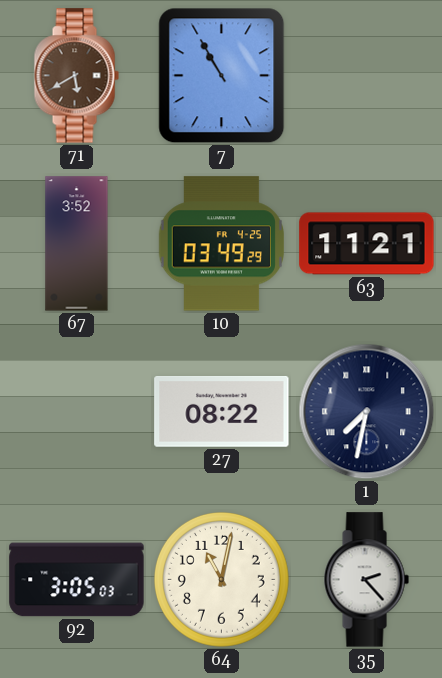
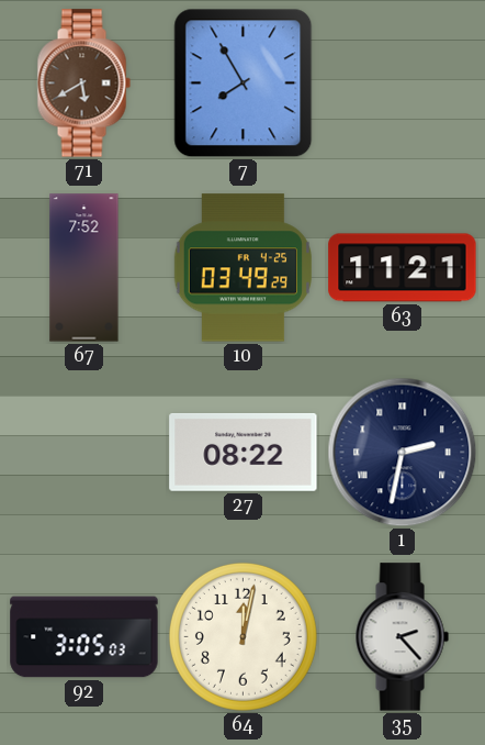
7: 10:55 -> 7:55
67: 3:52 -> 7:52
1: 7:32 -> 2:32
64: 11:02 -> 12:02
